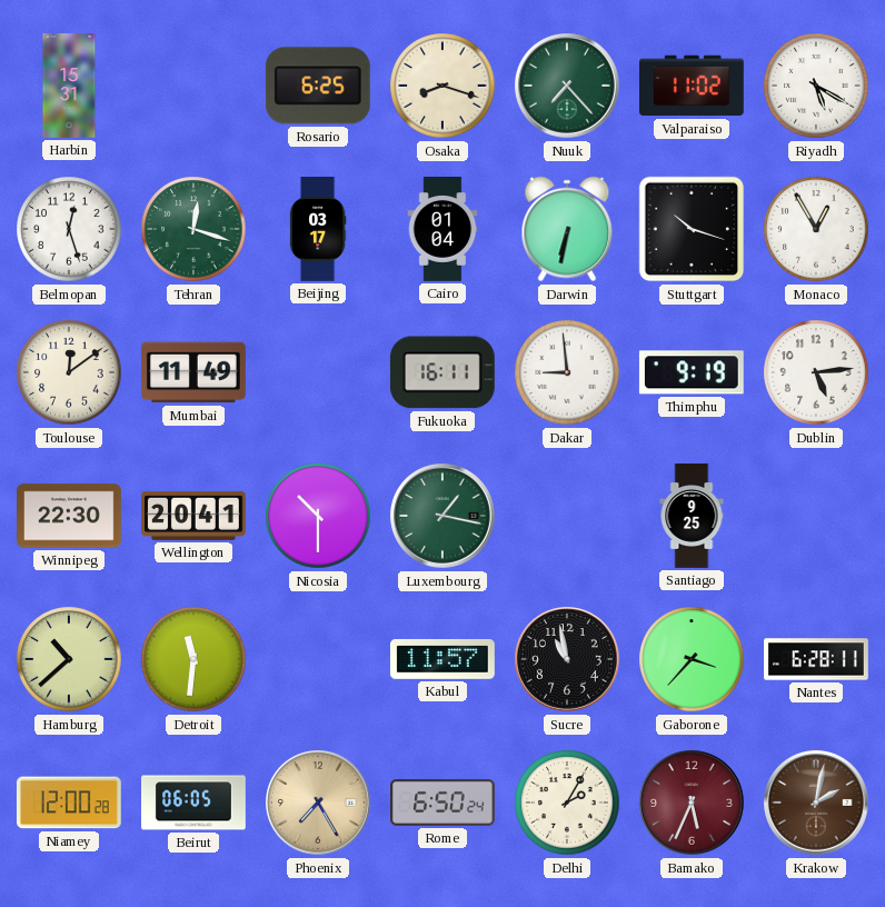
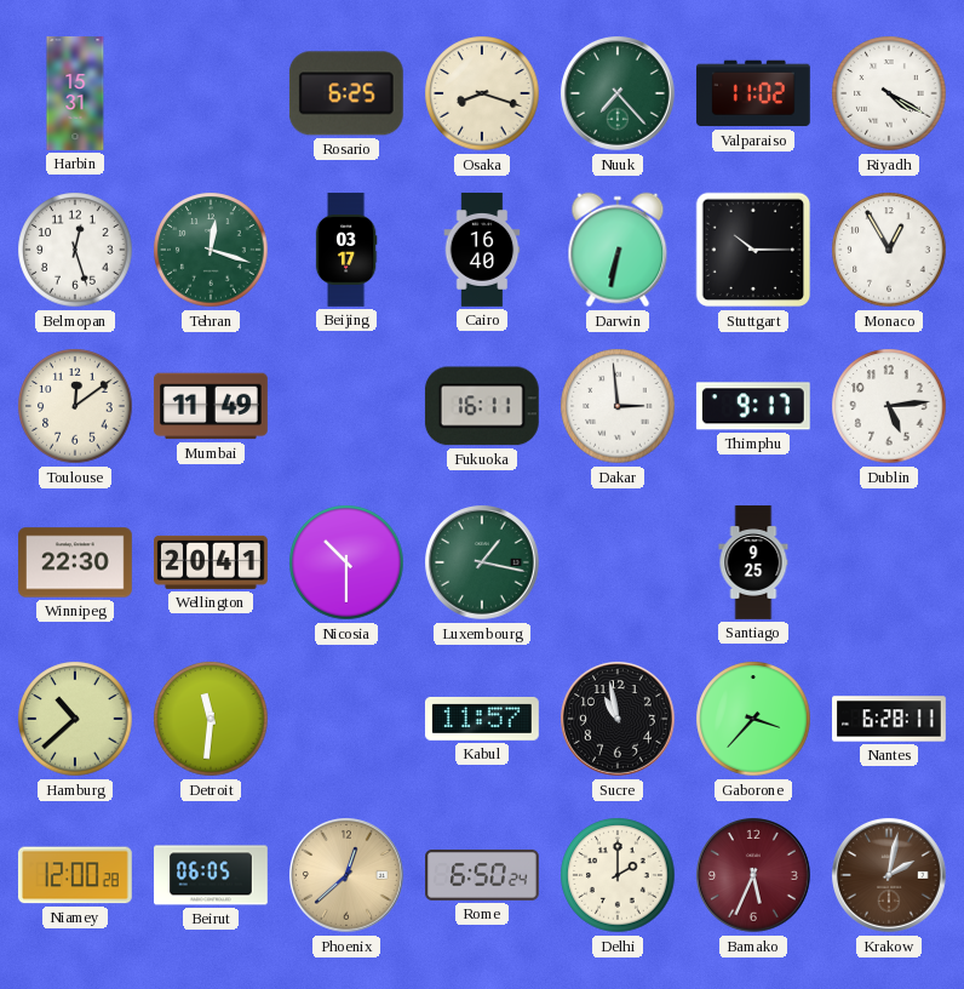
Riyadh: 5:20 -> 4:20
Cairo: 01:04 -> 16:40
Stuttgart: 10:18 -> 10:15
Dakar: 8:59 -> 2:59
Thimphu: 9:19 -> 9:17
Phoenix: 7:25 -> 12:38
Delhi: 2:05 -> 2:00
